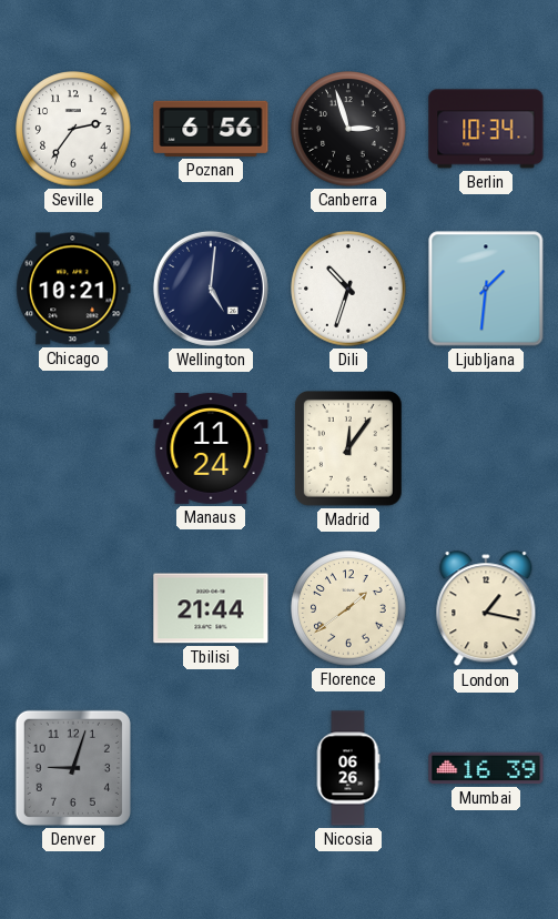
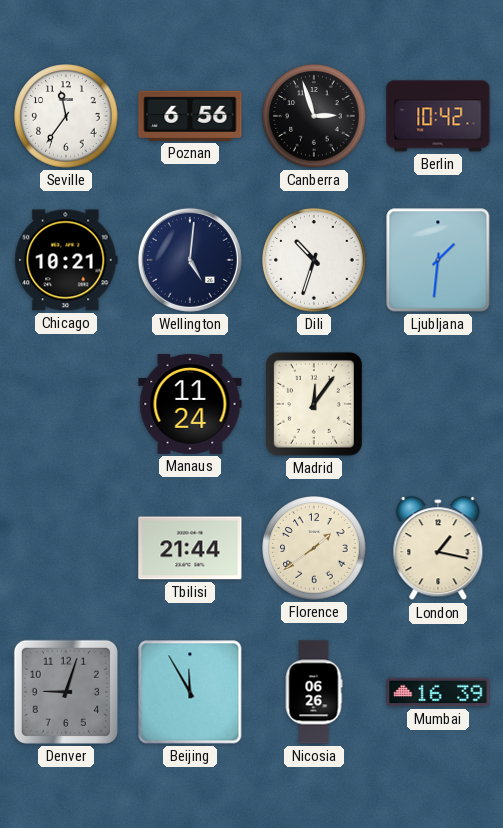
Seville: 2:36 -> 11:36
Berlin: 10:34 -> 10:42
Beijing: none -> 11:55
